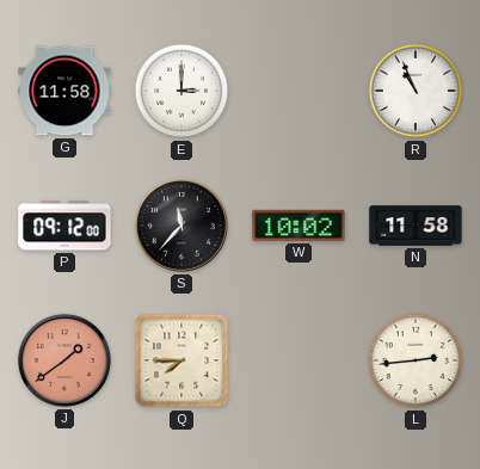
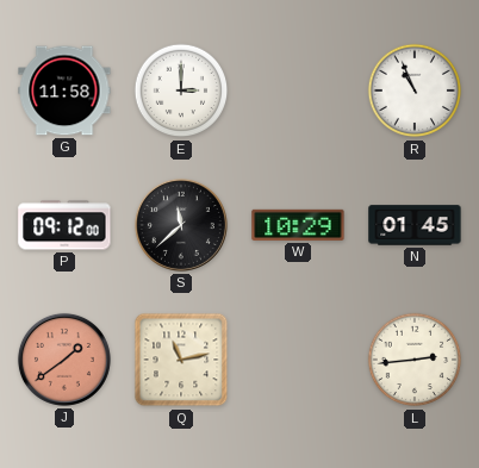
S: 11:37 -> 11:38
W: 10:02 -> 10:29
N: 11:58 -> 01:45
Q: 7:45 -> 11:13
